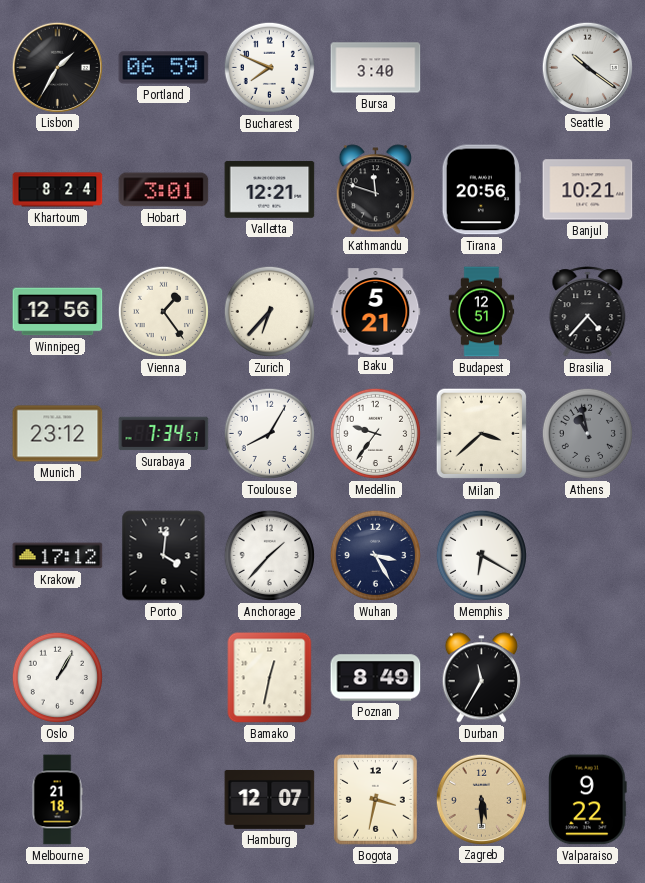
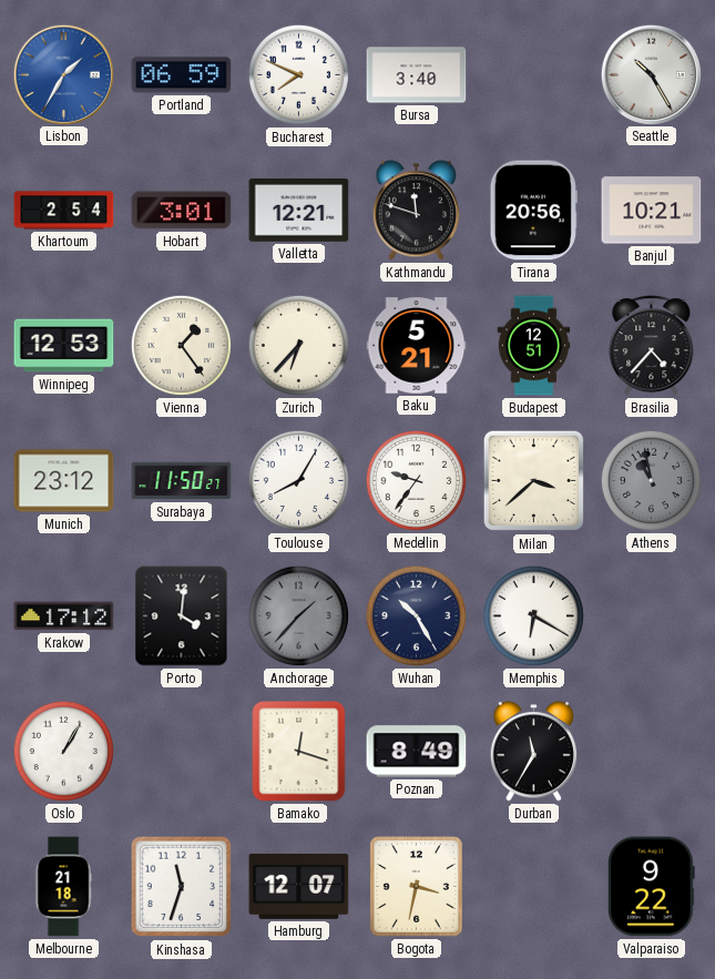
Lisbon dial: black -> blue
Seattle: 10:21 -> 10:25
Khartoum: 8:24 -> 2:54
Winnipeg: 12:56 -> 12:53
Surabaya: 7:34 -> 11:50
Anchorage dial: white -> grey
Wuhan: 3:25 -> 10:25
Bamako: 12:32 -> 12:18
Kinshasa: none -> 11:33
Zagreb: 5:30 -> none
